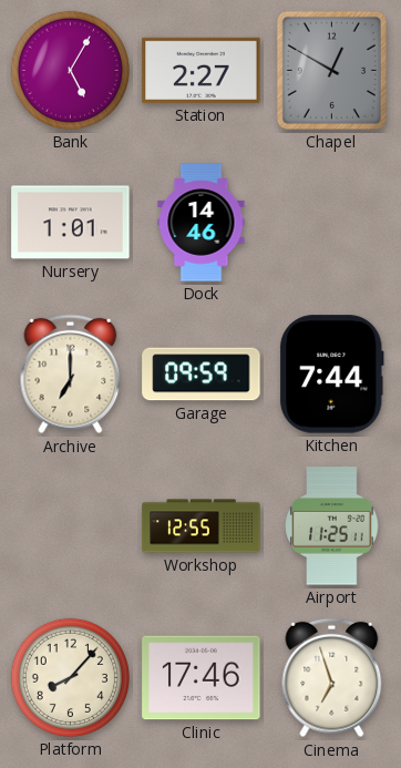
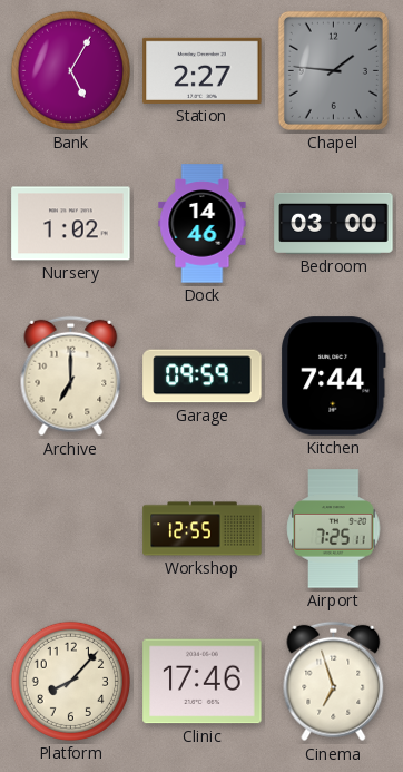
Chapel: 12:50 -> 1:46
Nursery: 1:01 -> 1:02
Bedroom: none -> 03:00
Airport: 11:25 -> 7:25
